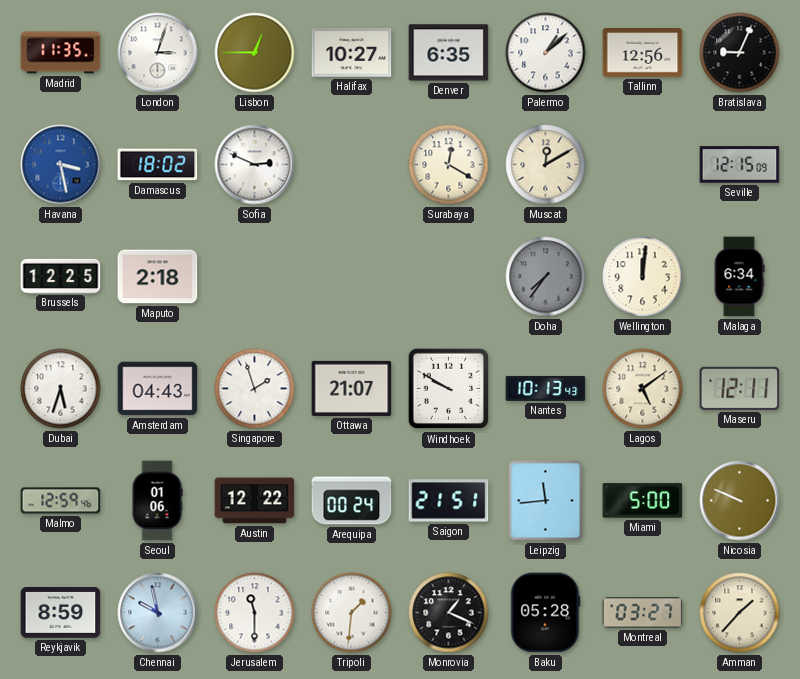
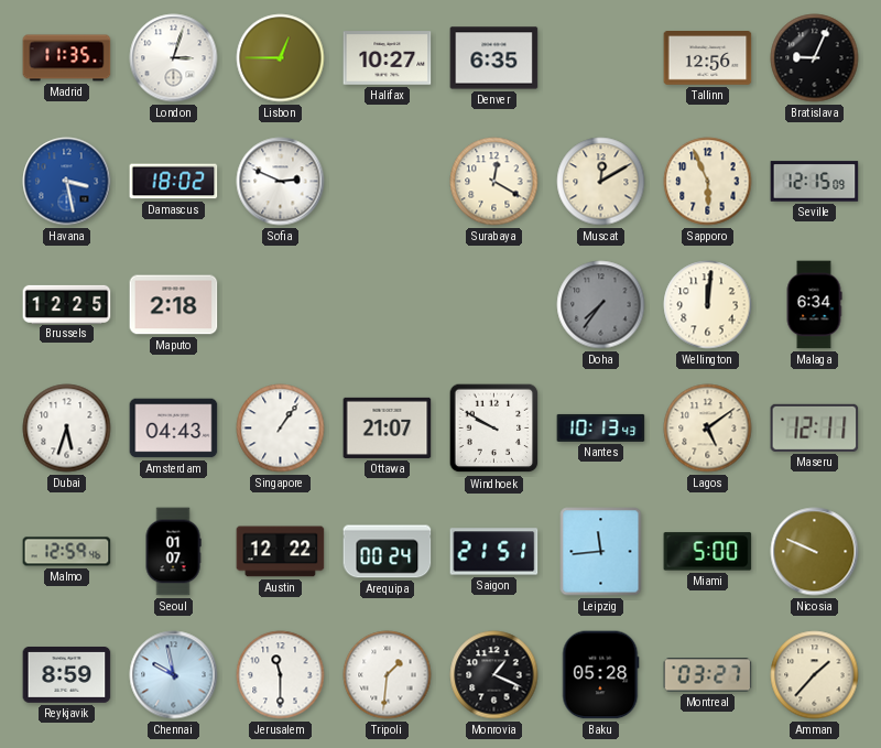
Palermo: 1:08 -> none
Sapporo: none -> 5:56
Singapore: 1:57 -> 1:06
Seoul: 01:06 -> 01:07
